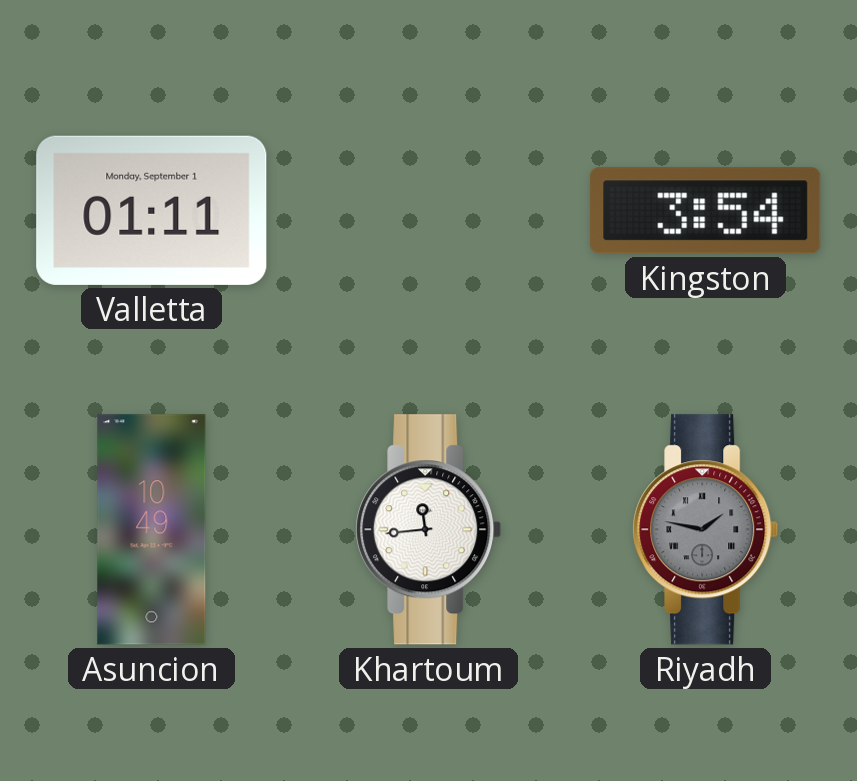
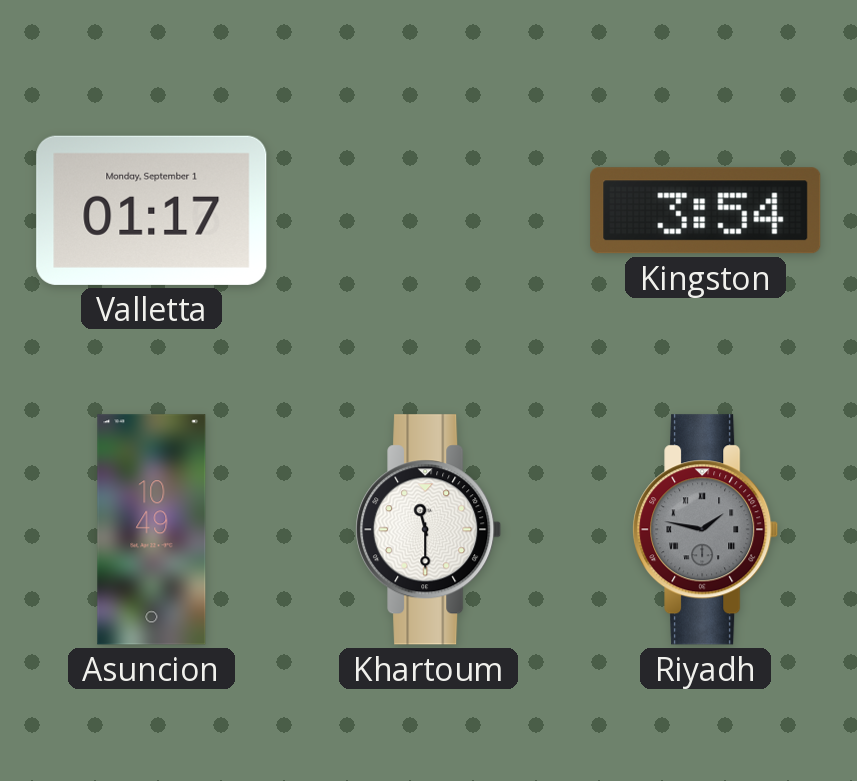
Valletta: 01:11 -> 01:17
Khartoum: 11:44 -> 11:30
